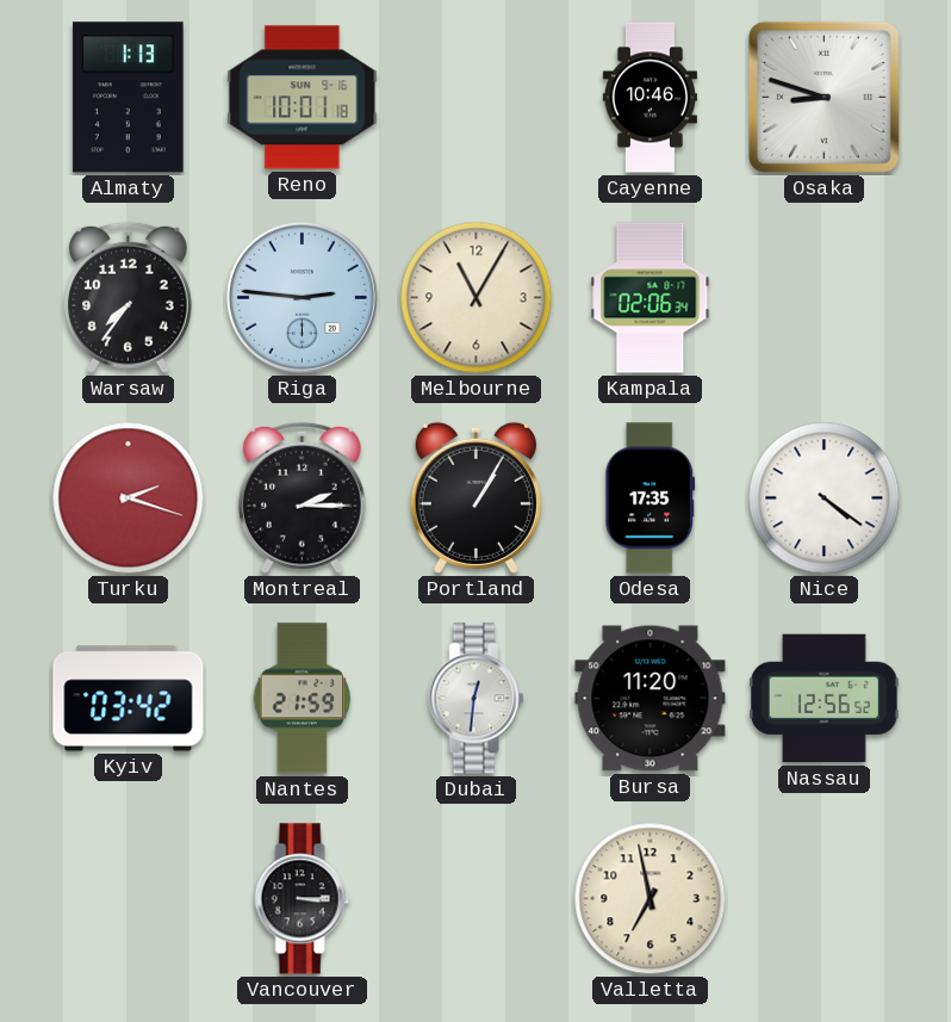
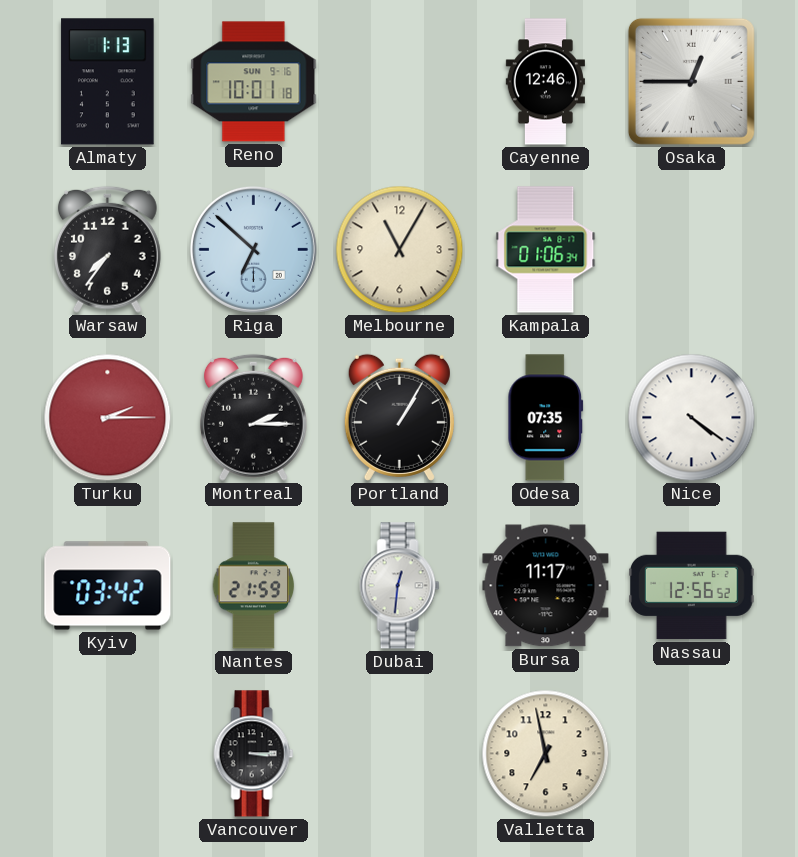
Cayenne: 10:46 -> 12:46
Osaka: 8:48 -> 12:45
Riga: 2:46 -> 6:52
Kampala: 02:06 -> 01:06
Turku: 2:18 -> 2:15
Odesa: 17:35 -> 07:35
Bursa: 11:20 -> 11:17
